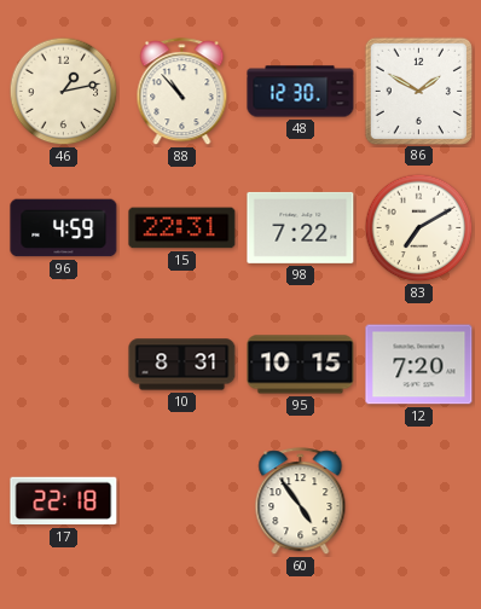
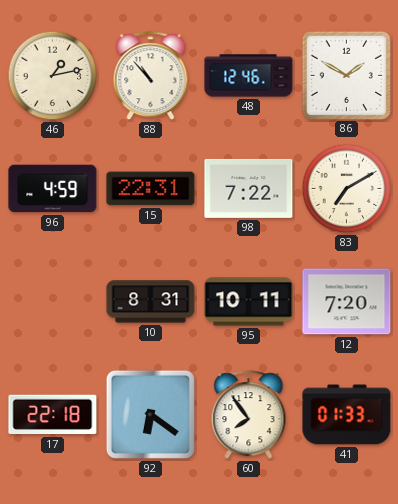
48: 12:30 -> 12:46
95: 10:15 -> 10:11
92: none -> 6:21
60: 4:54 -> 7:54
41: none -> 01:33
